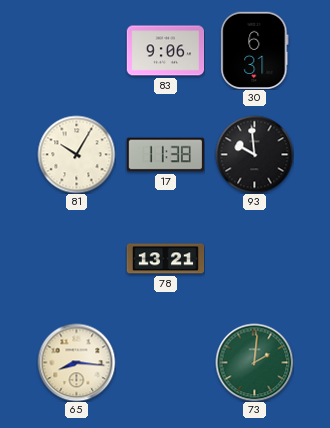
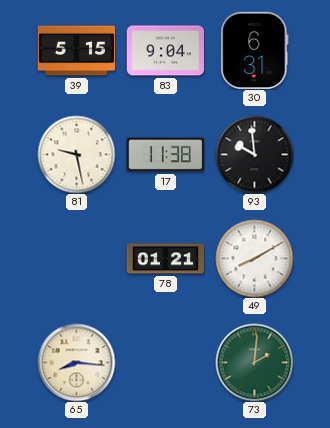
39: none -> 5:15
83: 9:06 -> 9:04
81: 10:05 -> 9:28
78: 13:21 -> 01:21
49: none -> 8:10
